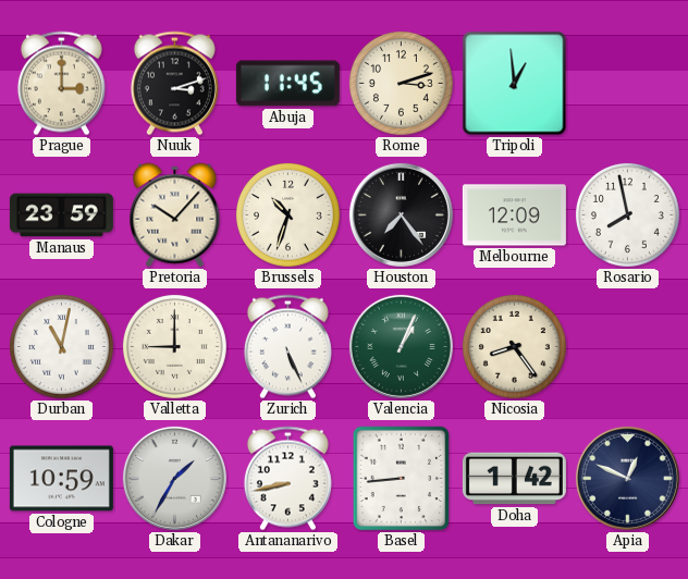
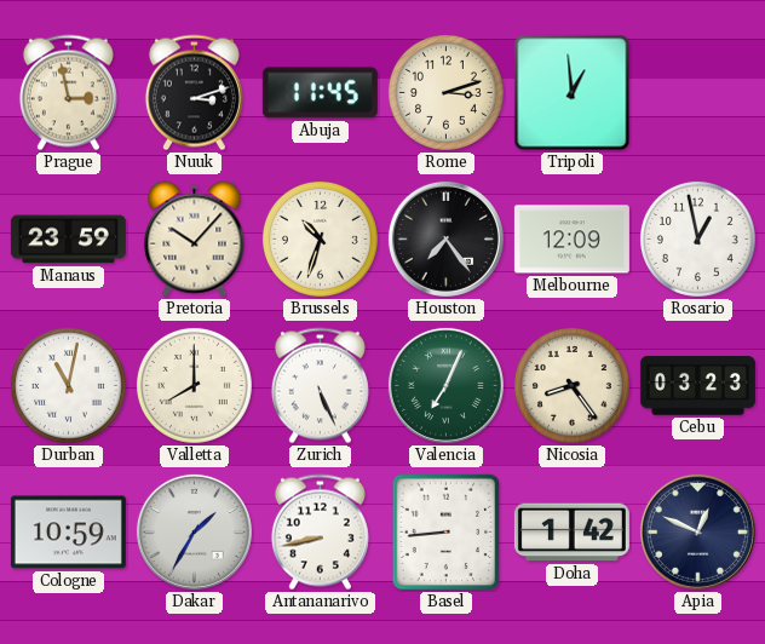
Prague: 3:00 -> 2:58
Rosario: 7:58 -> 12:58
Valletta: 9:00 -> 8:00
Valencia: 1:04 -> 7:04
Cebu: none -> 03:23
